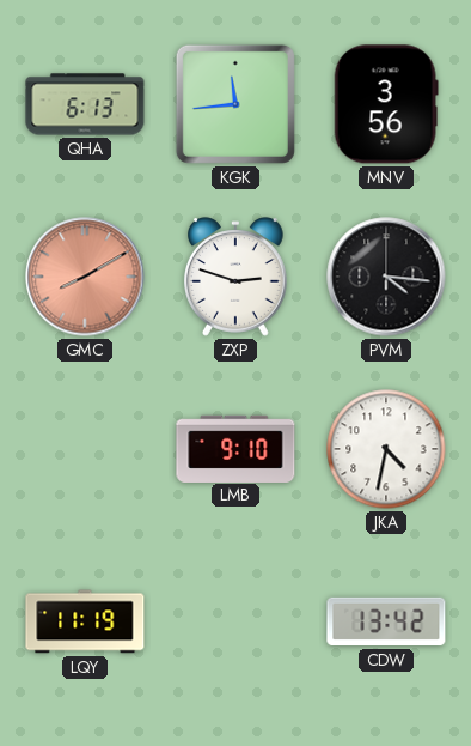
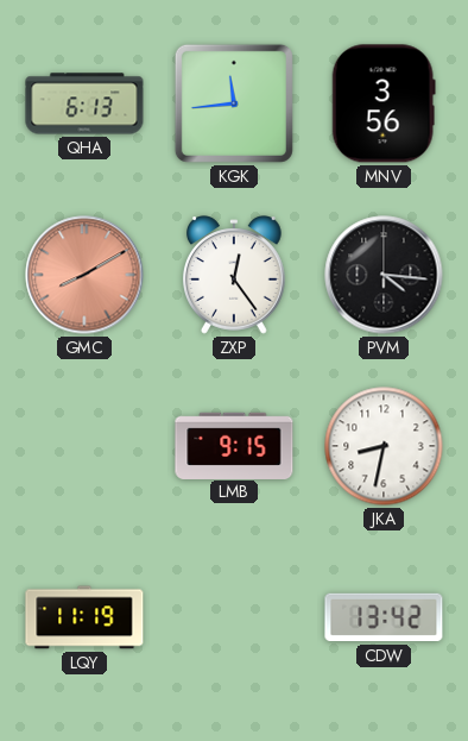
ZXP: 2:48 -> 12:24
LMB: 9:10 -> 9:15
JKA: 4:32 -> 8:32
